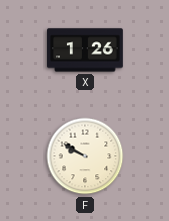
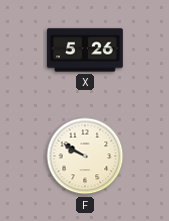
X: 1:26 -> 5:26
